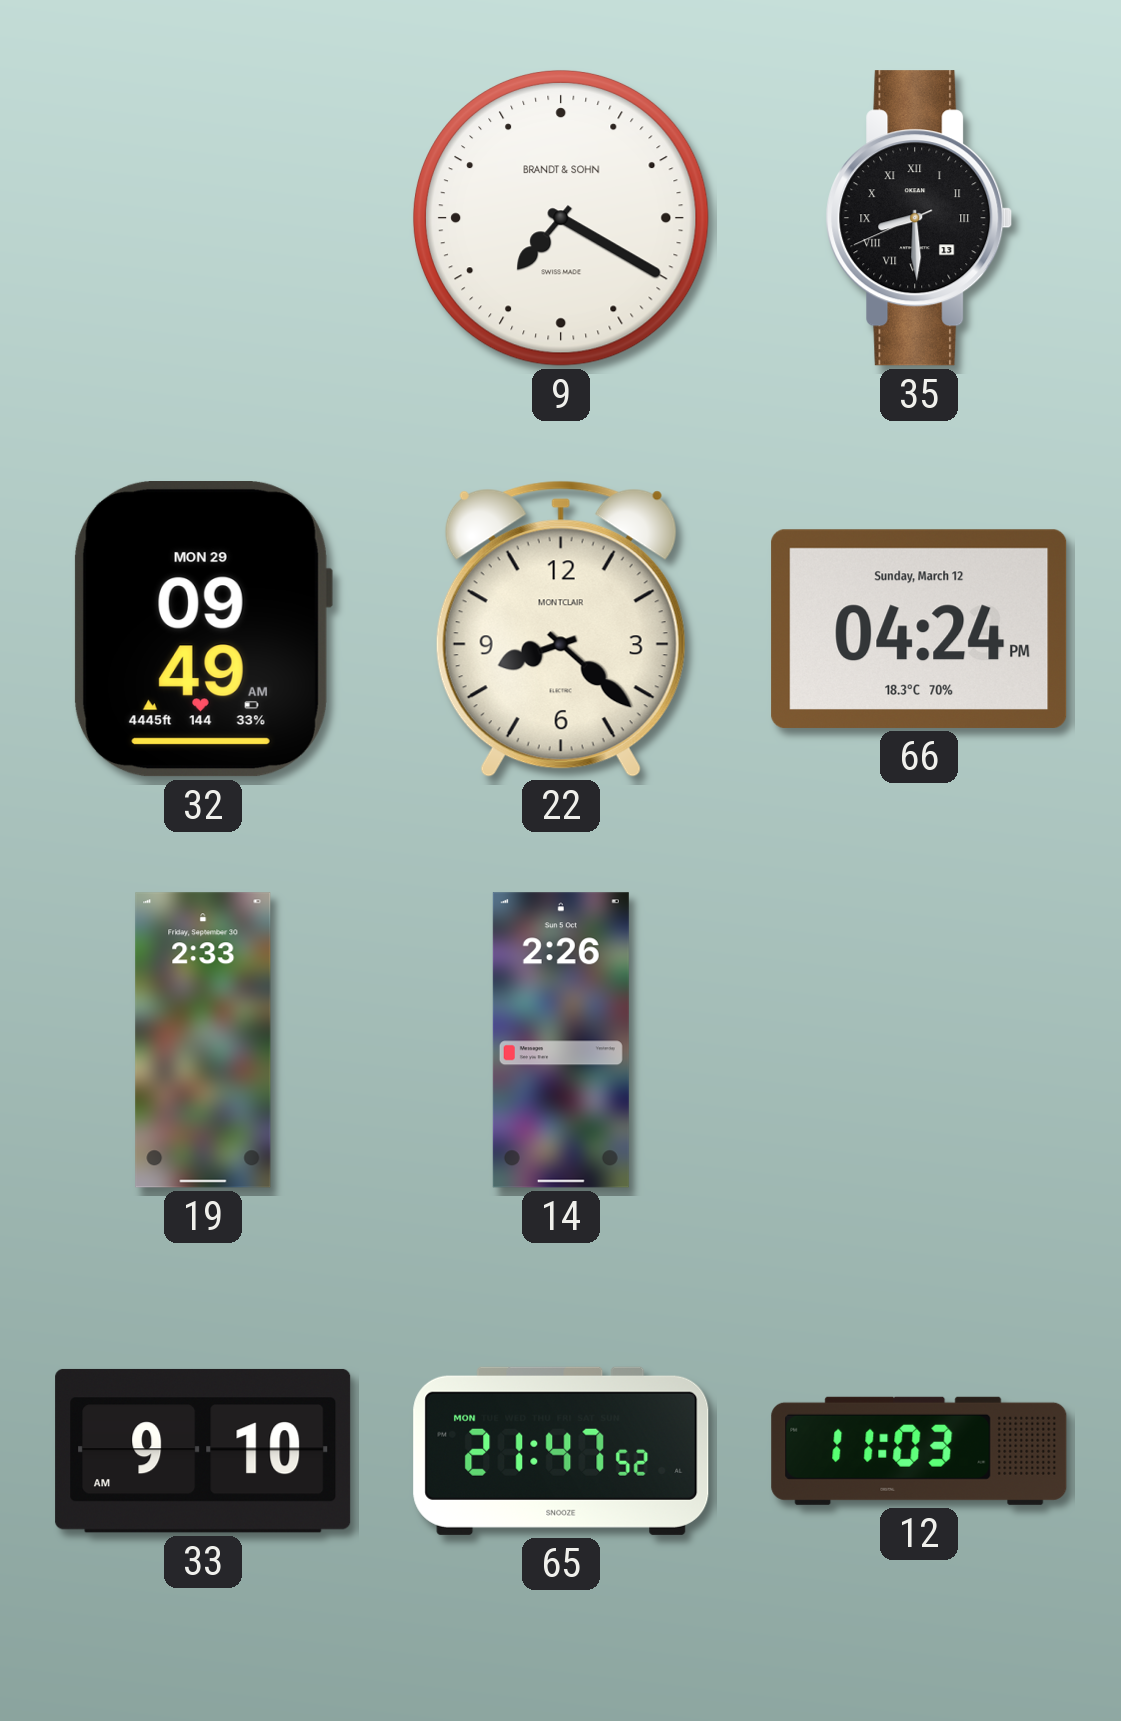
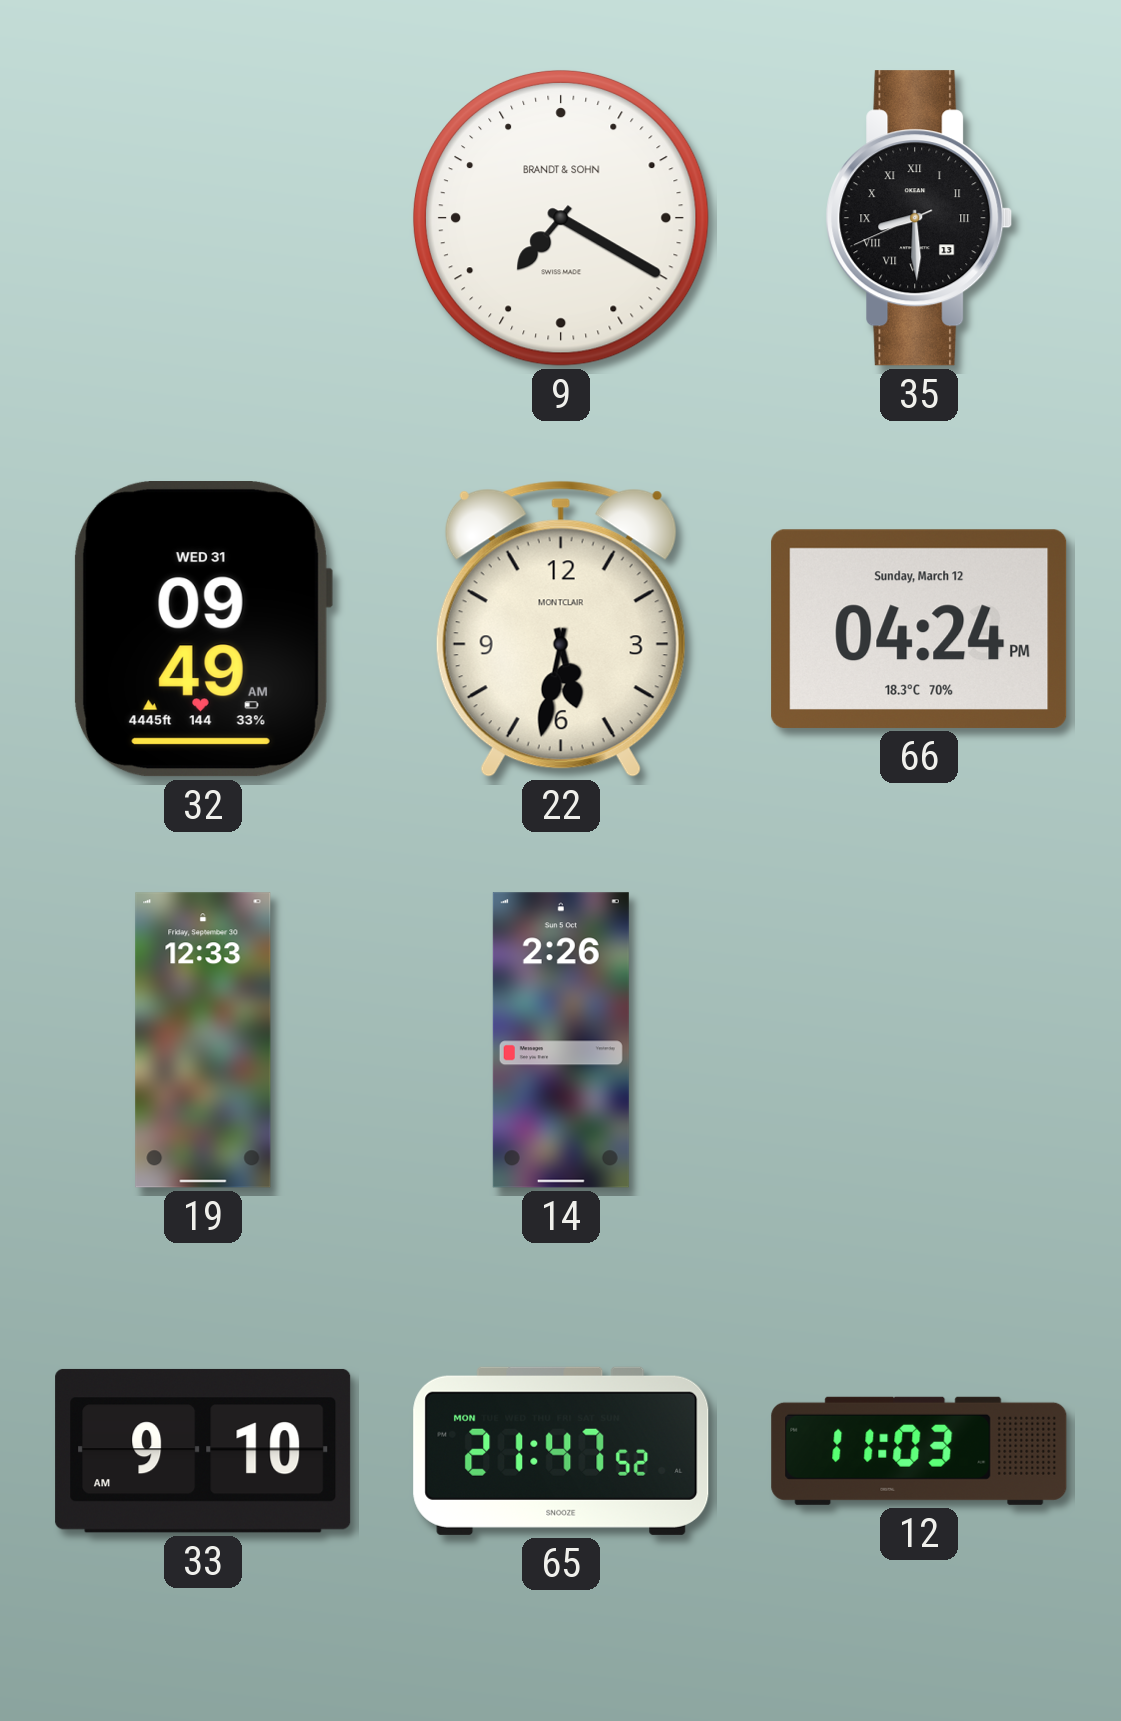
32 date: MON 29 -> WED 31
22: 8:22 -> 5:32
19: 2:33 -> 12:33
